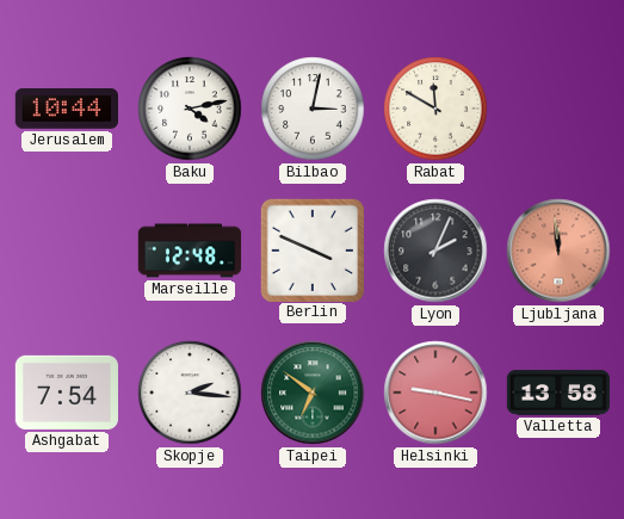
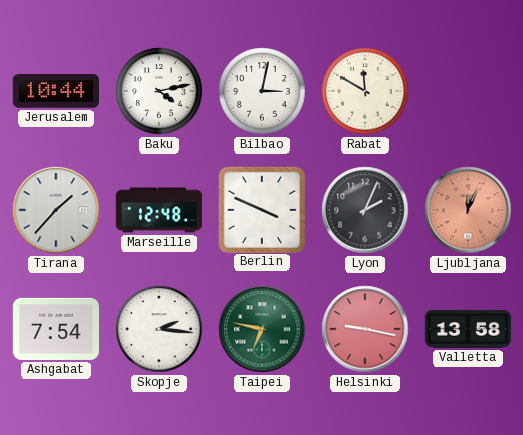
Tirana: none -> 1:37
Ljubljana: 11:59 -> 12:04
Taipei: 6:51 -> 6:47
